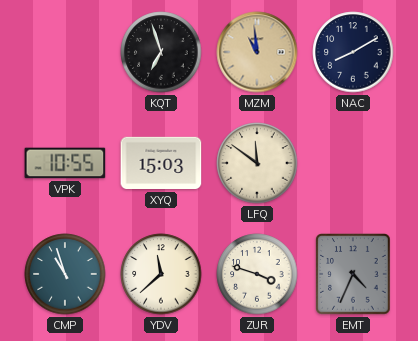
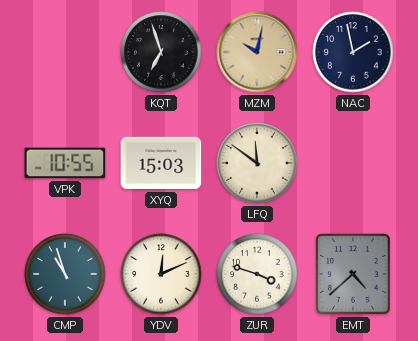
MZM: 10:59 -> 10:02
NAC: 8:10 -> 1:58
YDV: 11:38 -> 12:11
EMT: 4:34 -> 4:38
